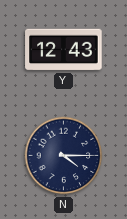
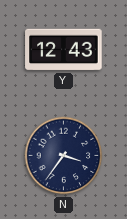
N: 4:15 -> 3:36
